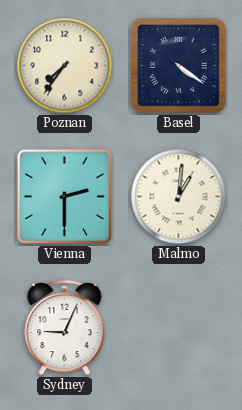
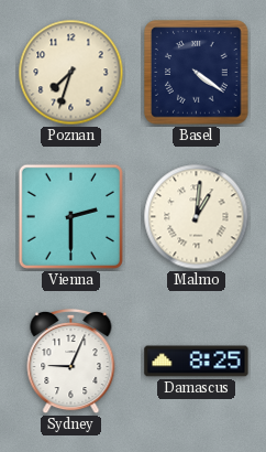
Poznan: 7:36 -> 7:33
Damascus: none -> 8:25
